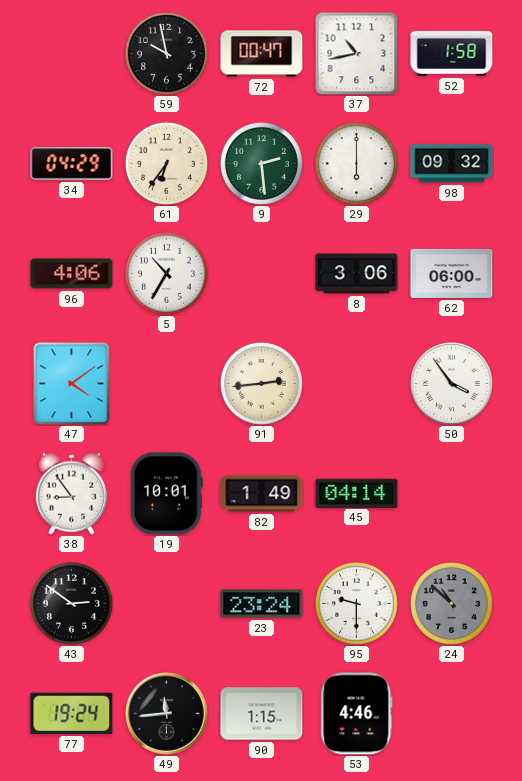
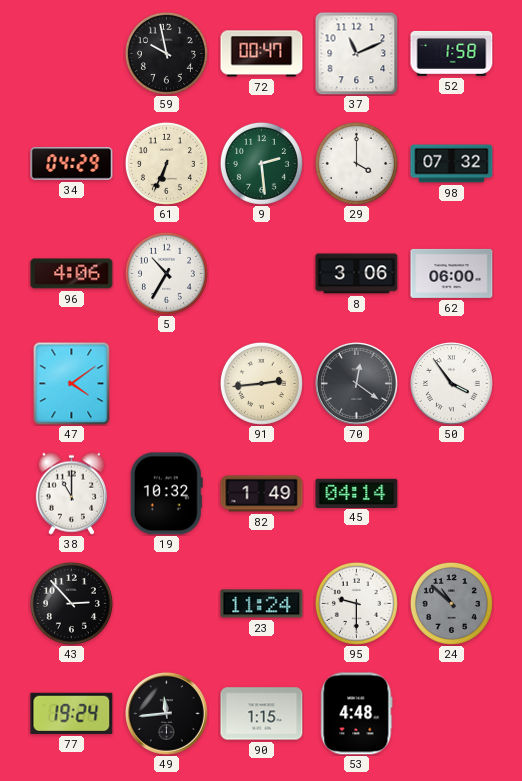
37: 10:43 -> 11:11
61: 6:36 -> 6:34
29: 6:00 -> 4:00
98: 09:32 -> 07:32
70: none -> 12:21
38: 8:54 -> 11:00
19: 10:01 -> 10:32
43: 2:51 -> 2:53
23: 23:24 -> 11:24
53: 4:46 -> 4:48
